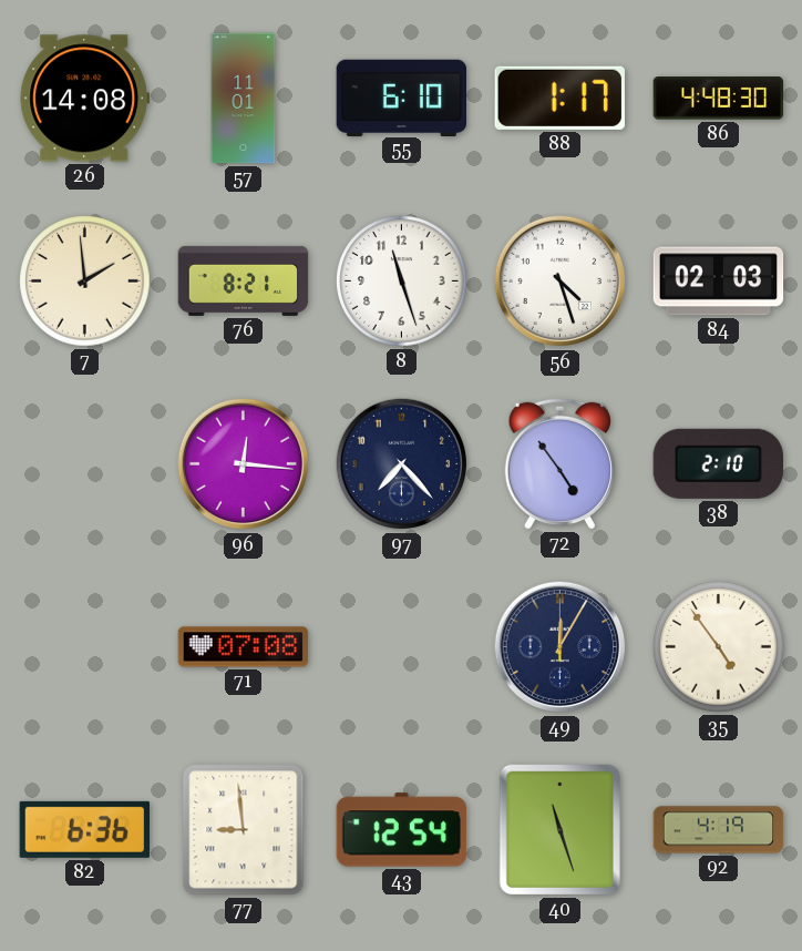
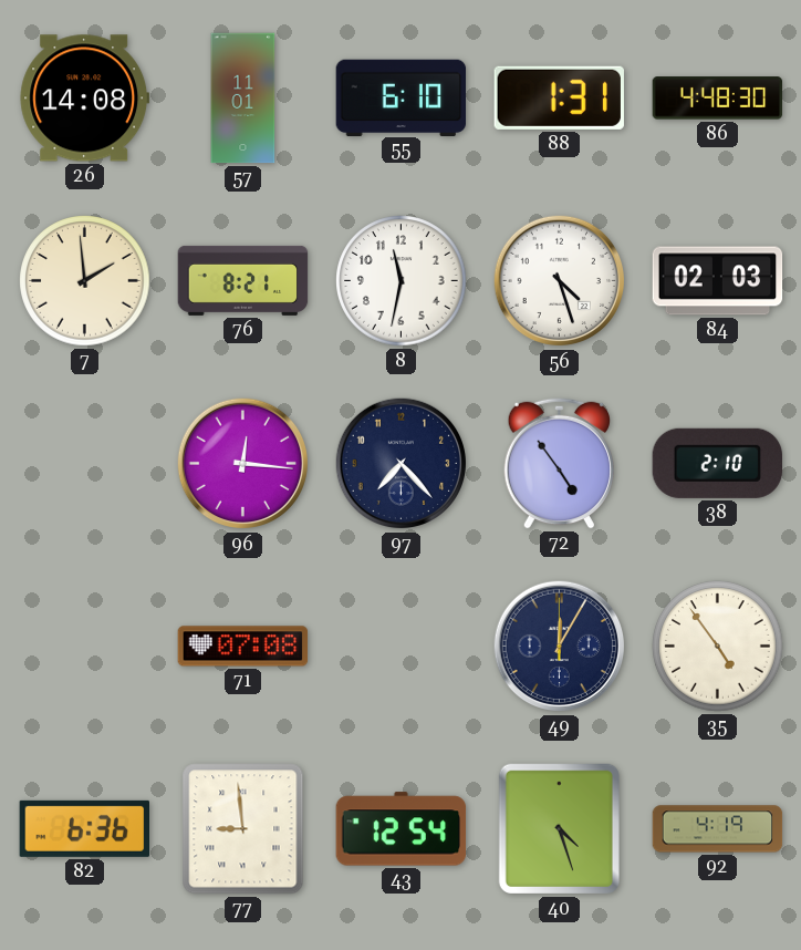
88: 1:17 -> 1:31
8: 11:27 -> 11:32
40: 11:27 -> 4:27
